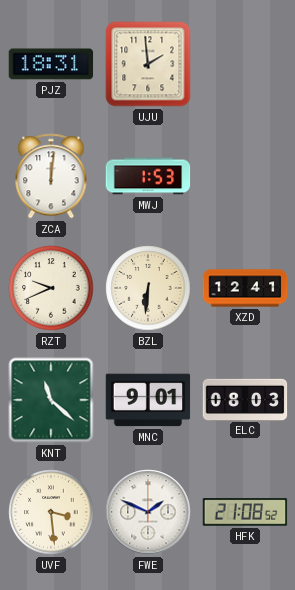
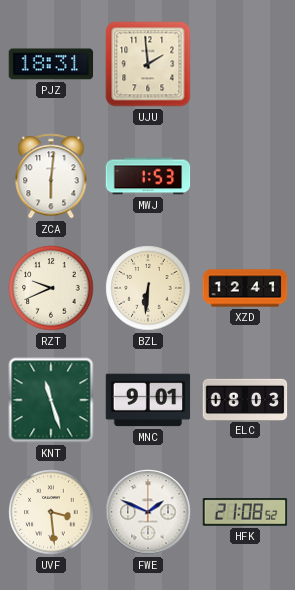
ZCA: 12:01 -> 6:01
KNT: 11:22 -> 11:27
